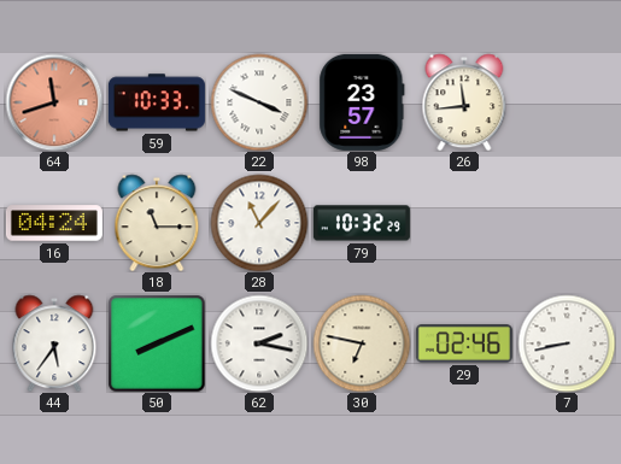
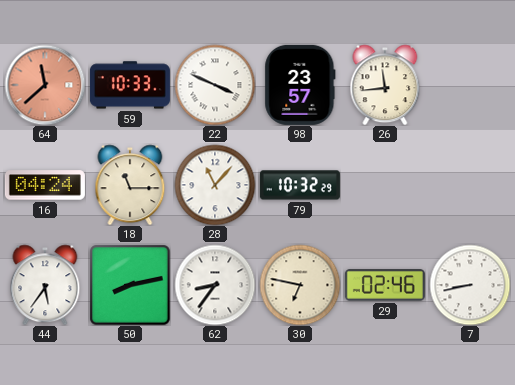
64: 11:42 -> 11:38
50: 8:11 -> 8:13
62: 2:17 -> 8:36
